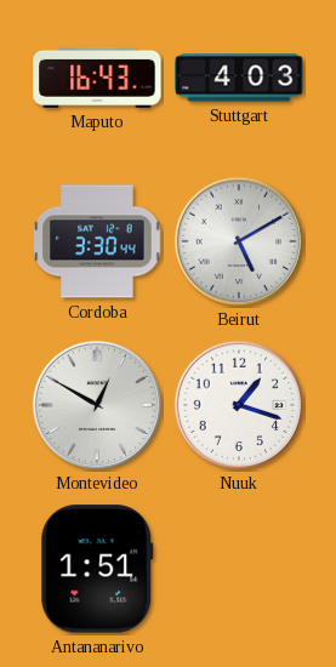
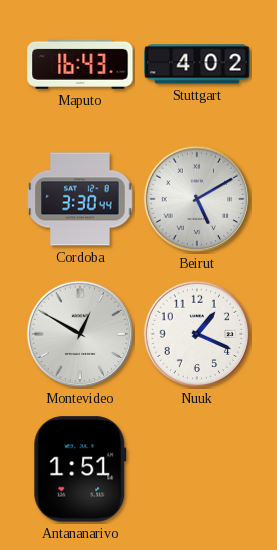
Stuttgart: 4:03 -> 4:02
Nuuk: 1:18 -> 1:19
